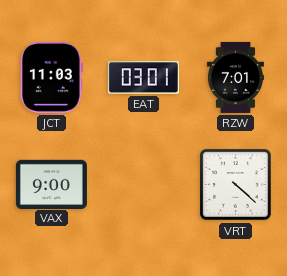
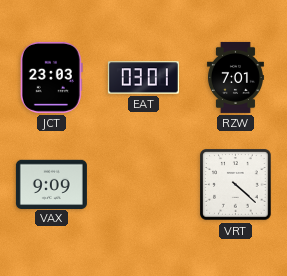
JCT: 11:03 -> 23:03
VAX: 9:00 -> 9:09
